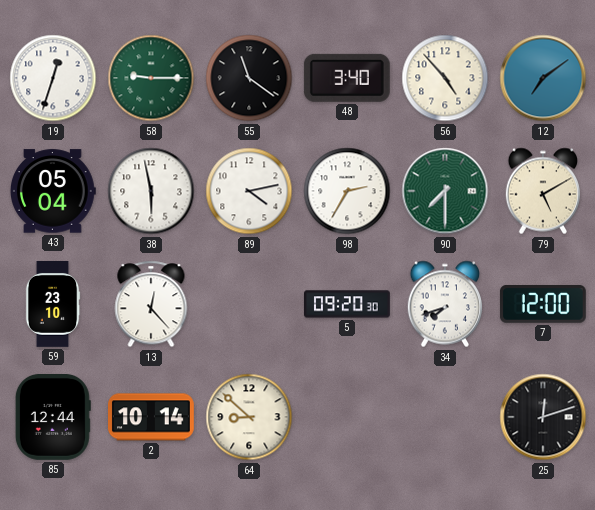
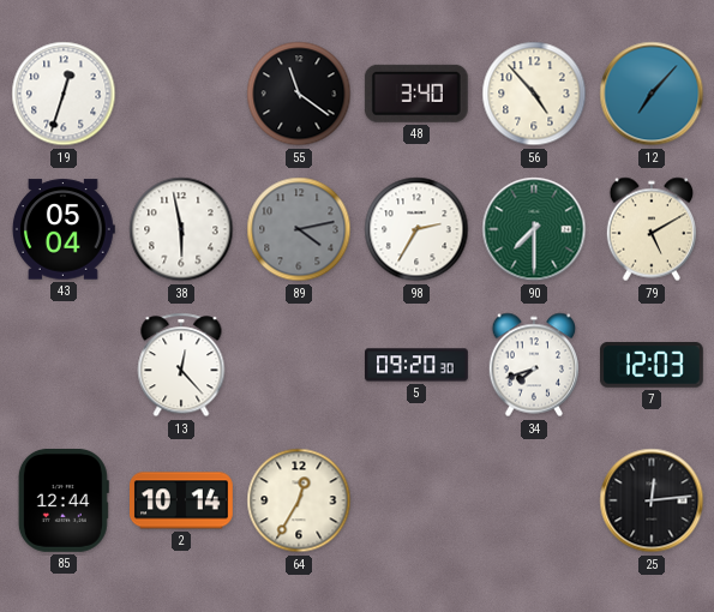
58: 9:15 -> none
12: 7:09 -> 7:07
89 dial: white -> grey
59: 23:10 -> none
7: 12:00 -> 12:03
64: 8:52 -> 12:35
25: 12:12 -> 12:14
